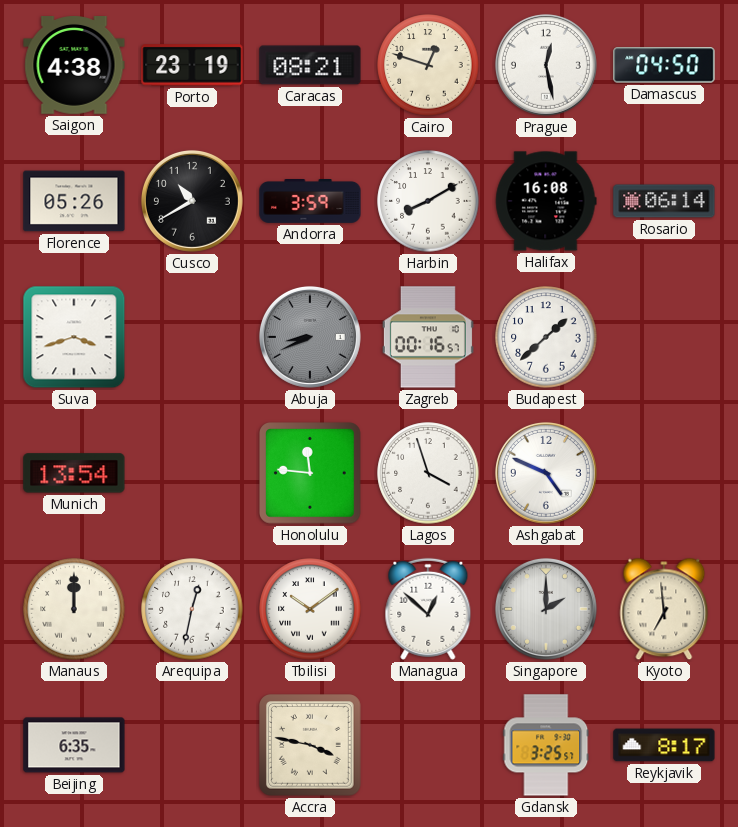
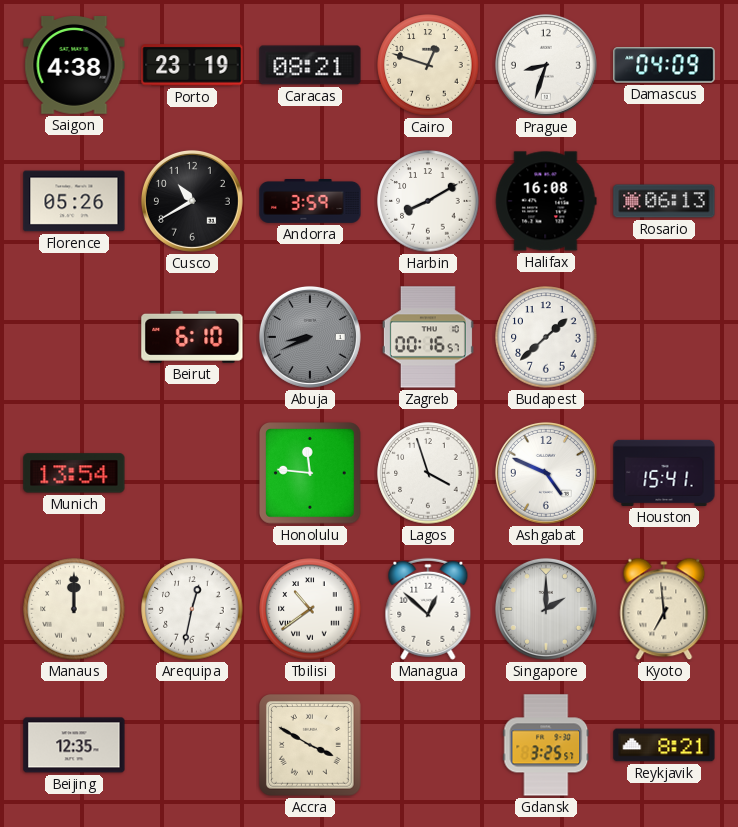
Prague: 12:28 -> 8:33
Damascus: 04:50 -> 04:09
Rosario: 06:14 -> 06:13
Suva: 3:42 -> none
Beirut: none -> 6:10
Houston: none -> 15:41
Tbilisi: 10:09 -> 10:39
Beijing: 6:35 -> 12:35
Accra: 3:47 -> 3:50
Reykjavik: 8:17 -> 8:21
